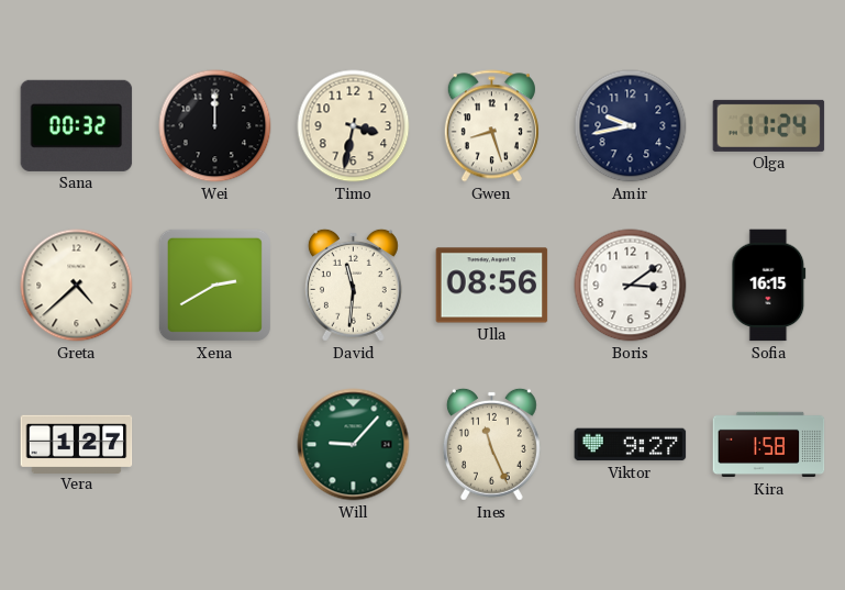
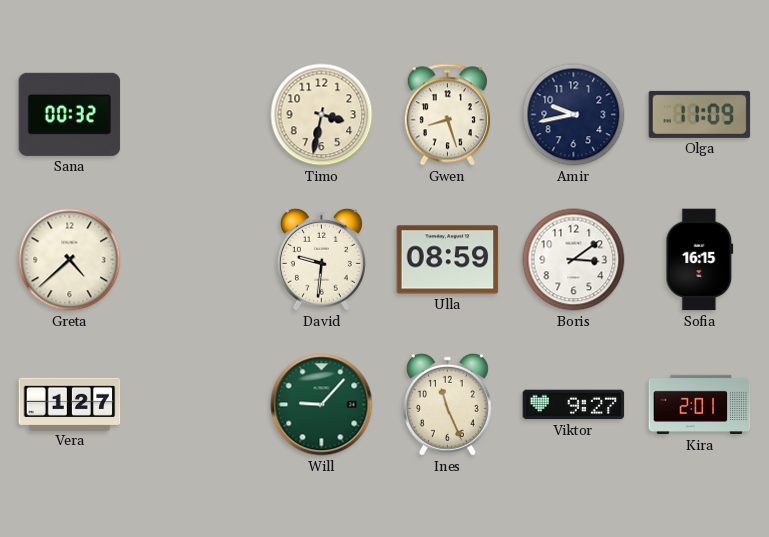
Wei: 12:00 -> none
Olga: 11:24 -> 11:09
Xena: 2:40 -> none
David: 11:31 -> 9:31
Ulla: 08:56 -> 08:59
Kira: 1:58 -> 2:01
